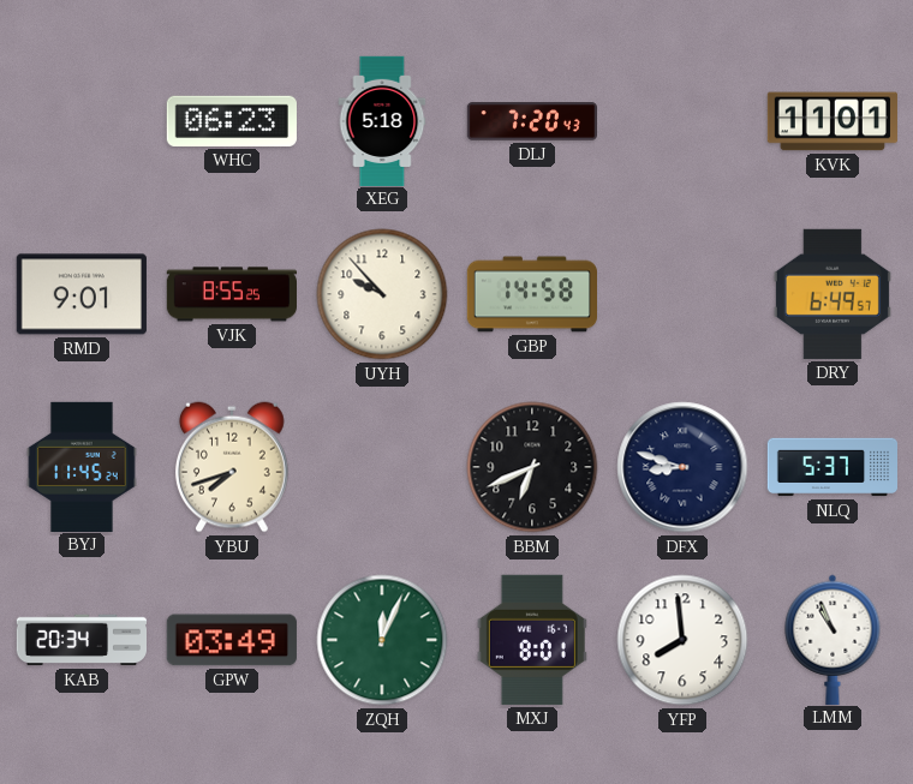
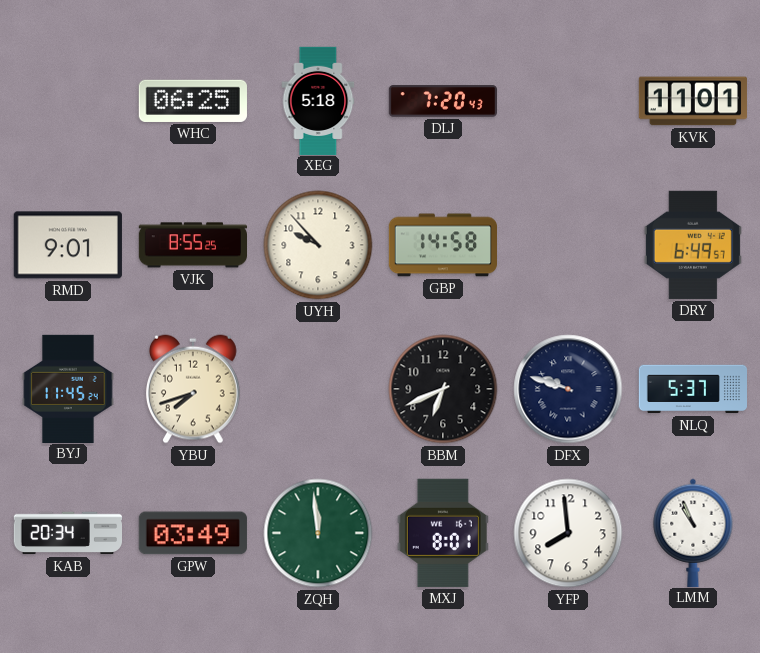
WHC: 06:23 -> 06:25
DFX: 8:48 -> 9:48
ZQH: 12:04 -> 11:59
